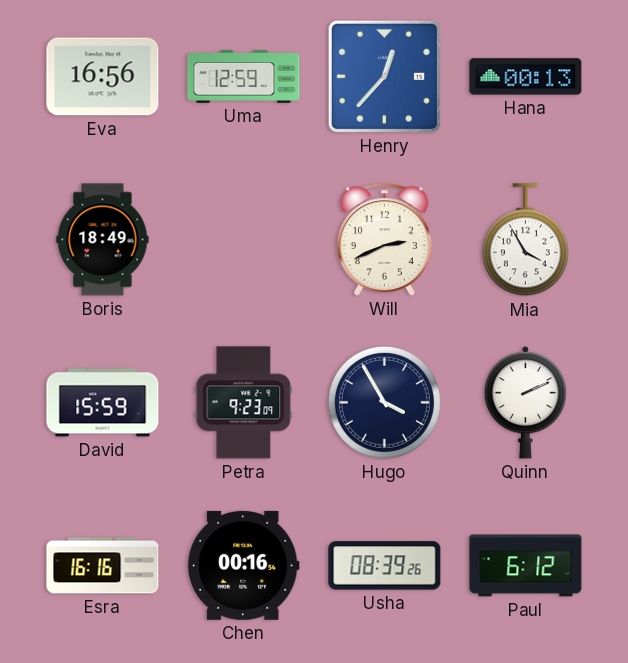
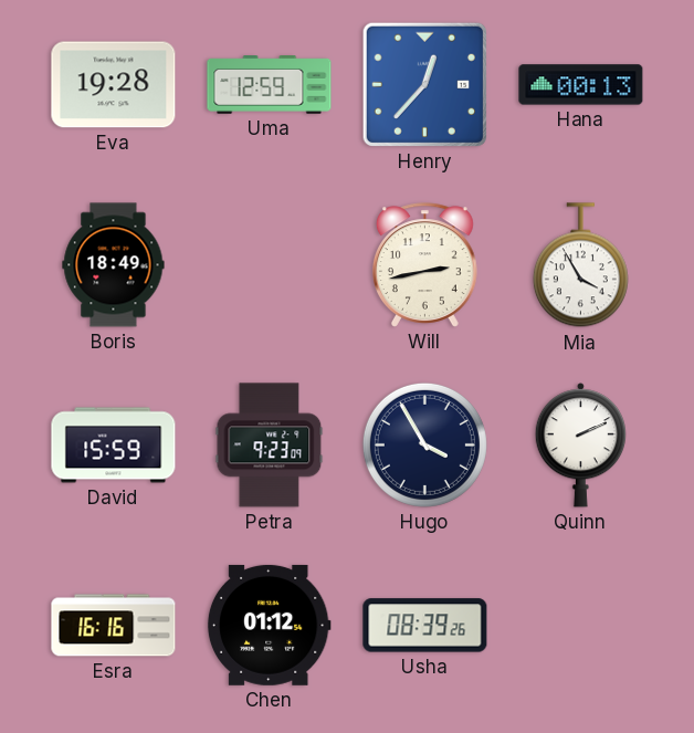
Eva: 16:56 -> 19:28
Will: 2:41 -> 2:43
Chen: 00:16 -> 01:12
Paul: 6:12 -> none
